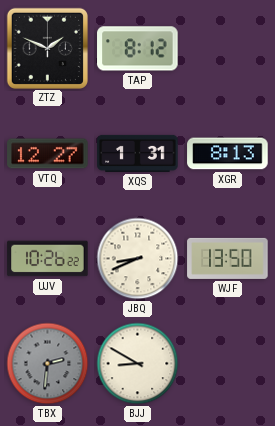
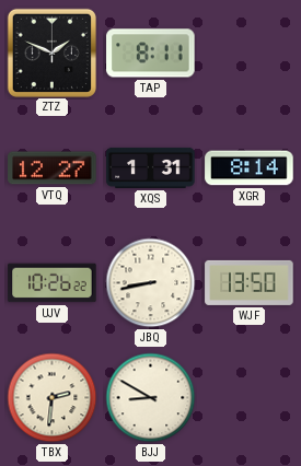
TAP: 8:12 -> 8:11
XGR: 8:13 -> 8:14
JBQ: 8:41 -> 8:43
TBX dial: grey -> cream
